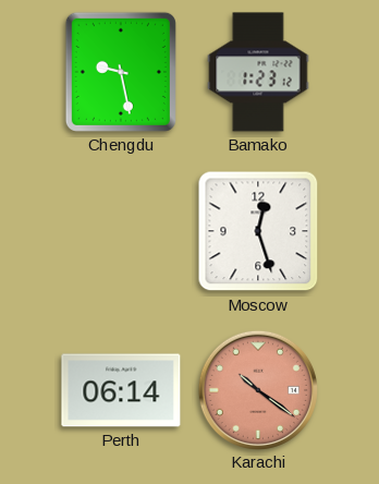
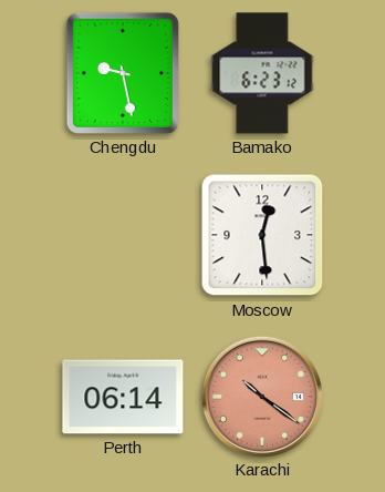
Bamako: 1:23 -> 6:23
Moscow: 12:27 -> 12:29
